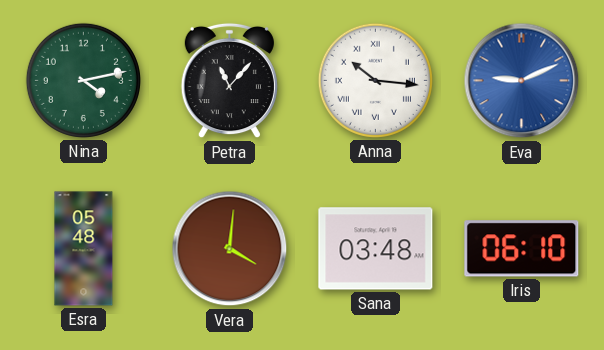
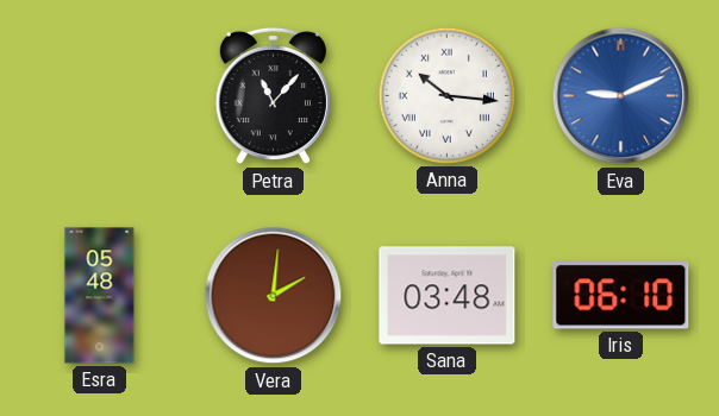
Nina: 4:13 -> none
Vera: 4:01 -> 2:01
